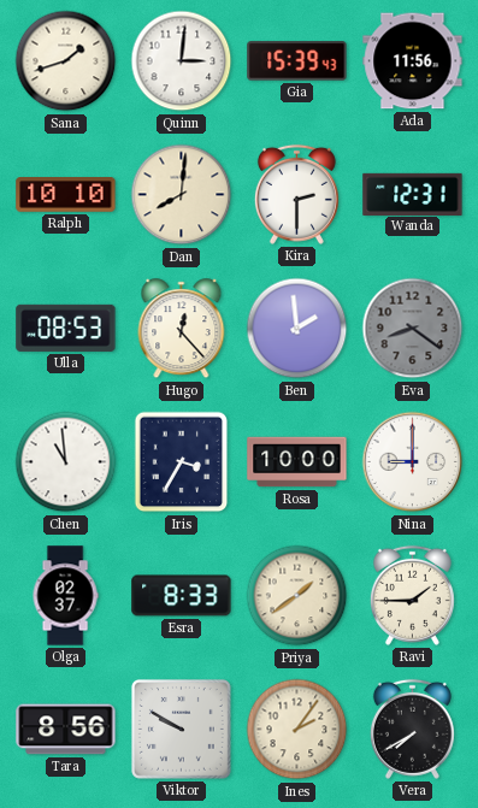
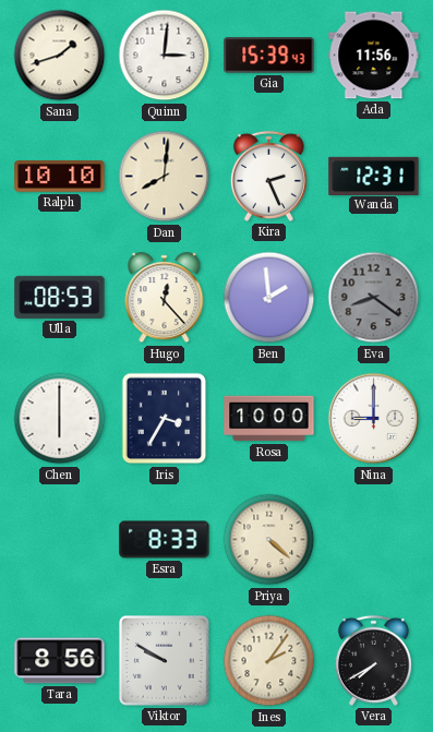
Kira: 2:30 -> 2:26
Chen: 10:59 -> 6:00
Olga: 02:37 -> none
Priya: 1:39 -> 4:22
Ravi: 1:45 -> none
